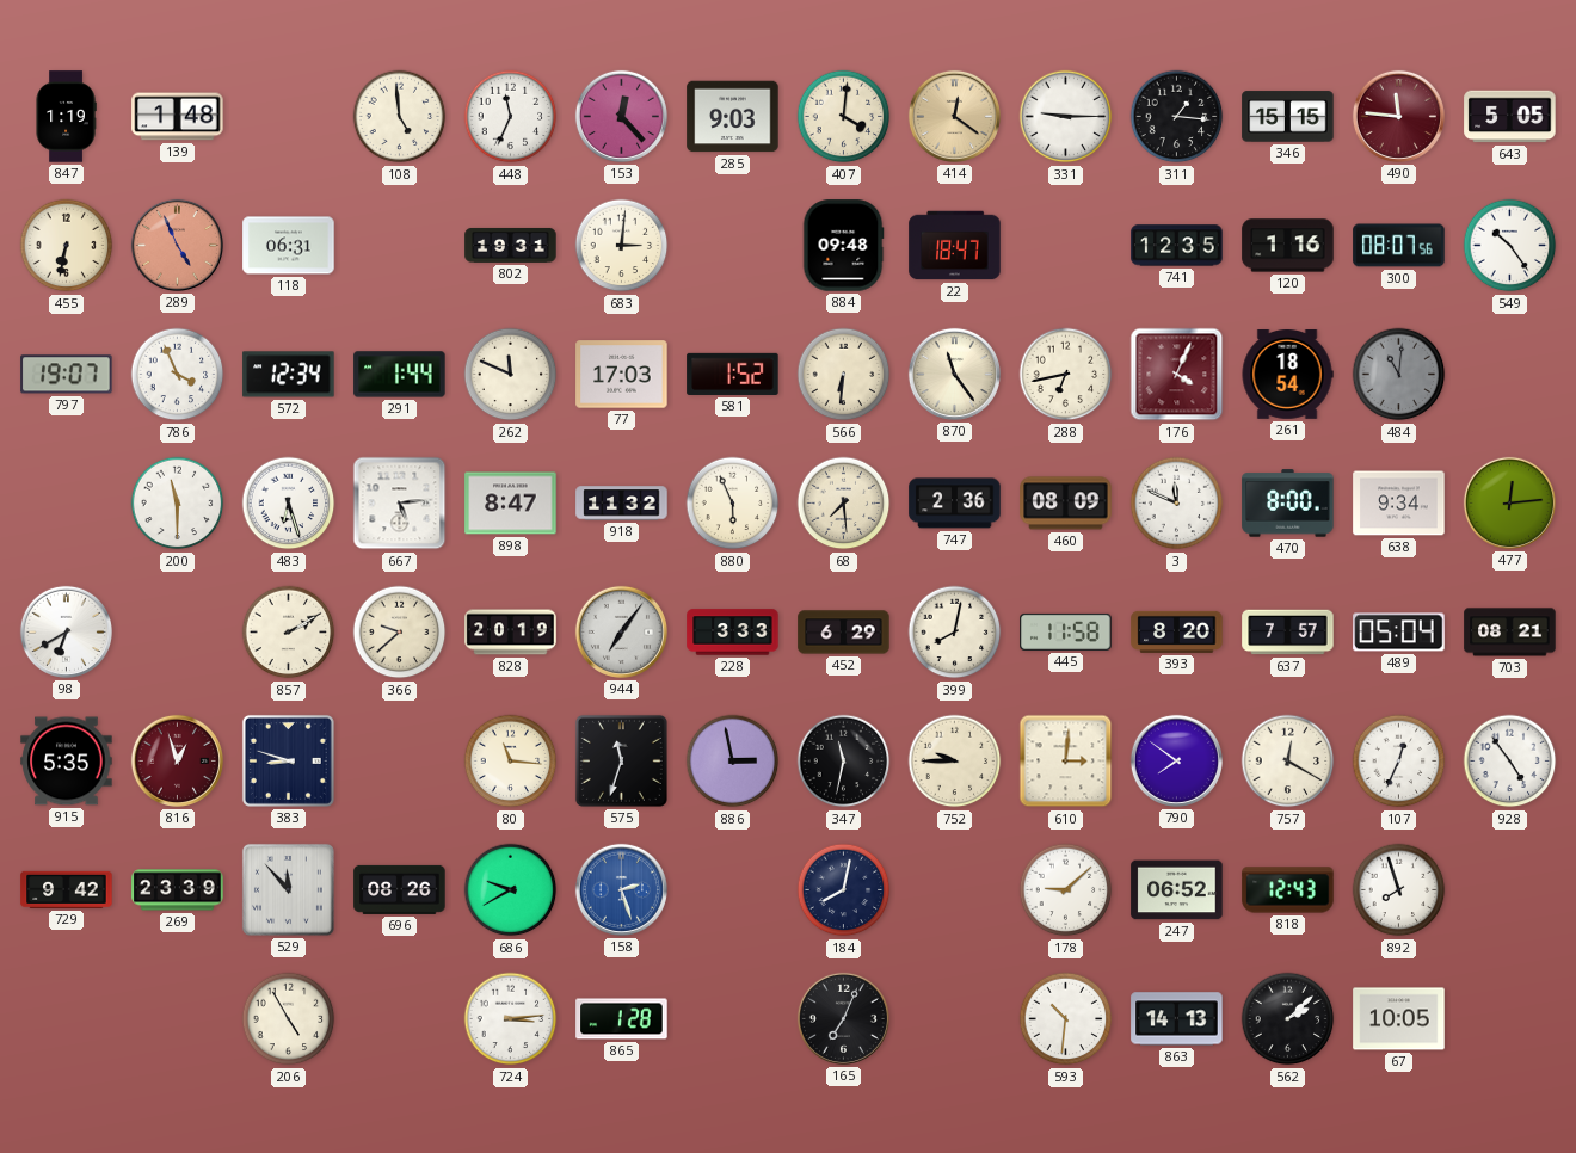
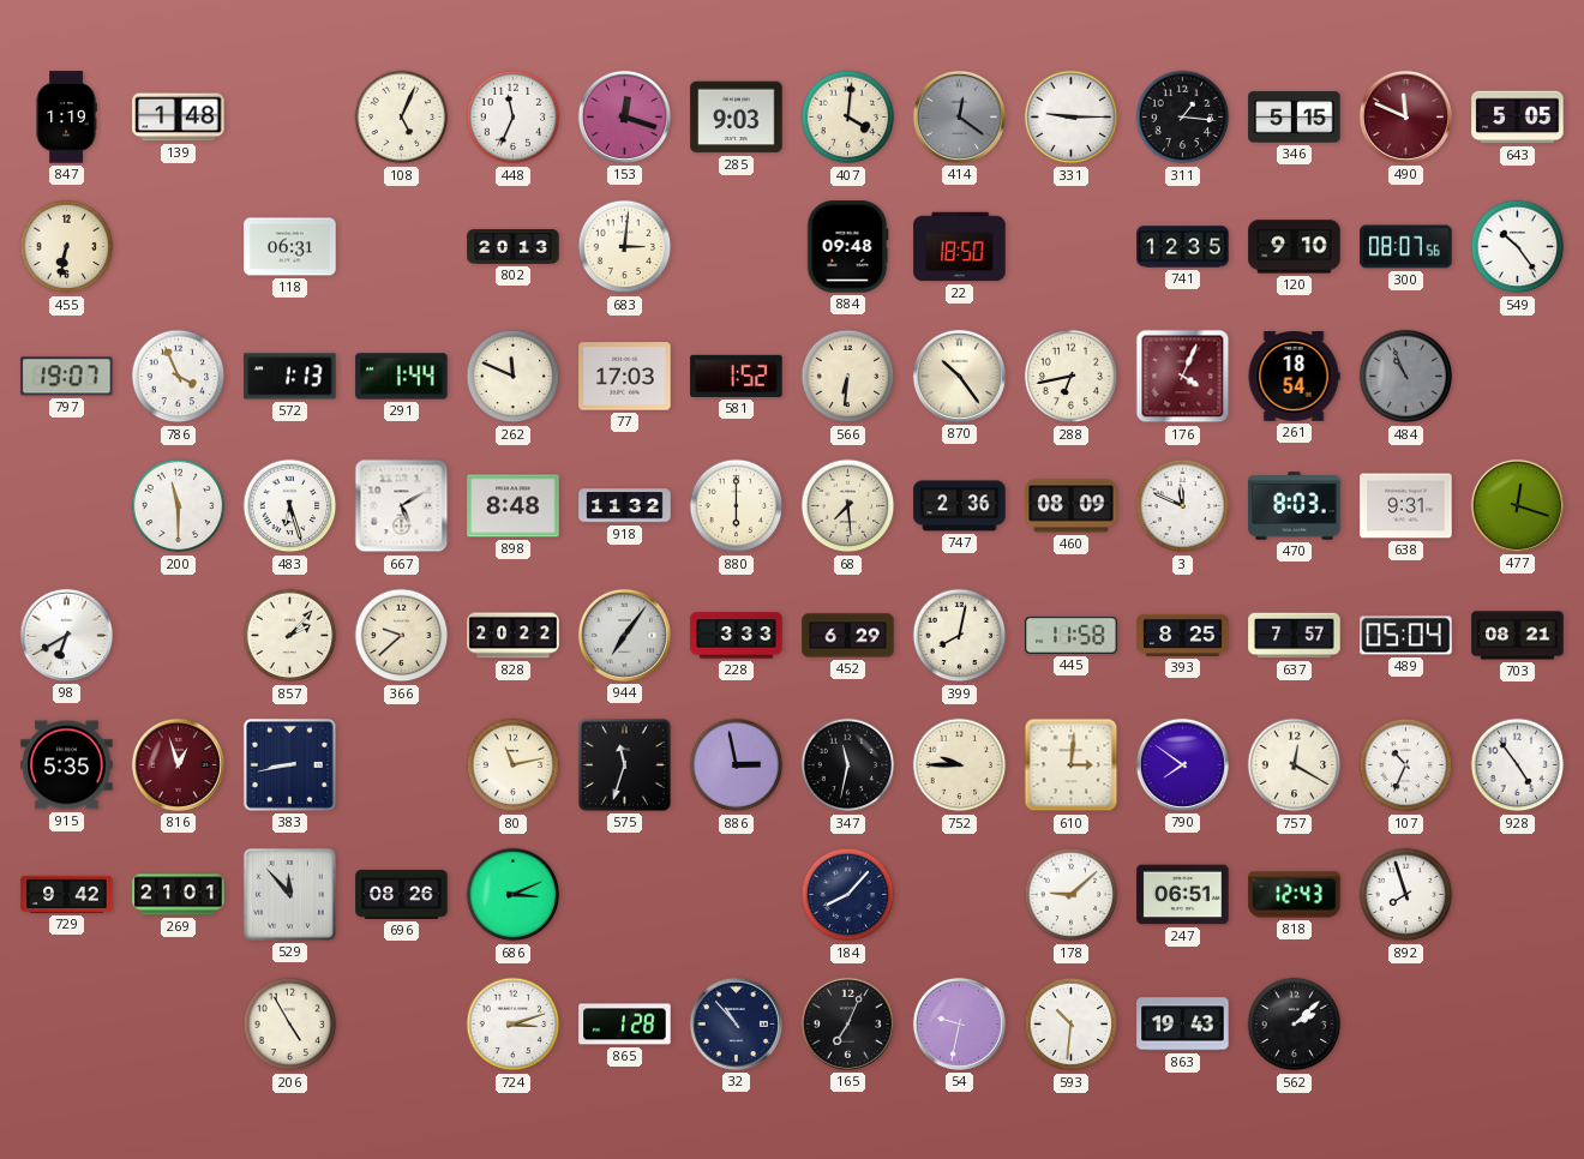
108: 4:59 -> 5:04
153: 12:23 -> 12:18
414 dial: champagne -> grey
346: 15:15 -> 5:15
490: 11:46 -> 11:49
289: 4:56 -> none
802: 19:31 -> 20:13
22: 18:47 -> 18:50
120: 1:16 -> 9:10
572: 12:34 -> 1:13
870: 11:24 -> 10:24
484: 11:01 -> 10:56
667: 5:14 -> 5:10
898: 8:47 -> 8:48
880: 5:56 -> 6:00
470: 8:00 -> 8:03
638: 9:34 -> 9:31
477: 12:14 -> 12:18
857: 2:10 -> 2:07
828: 20:19 -> 20:22
393: 8:20 -> 8:25
383: 8:48 -> 8:43
80: 11:16 -> 11:13
107: 12:34 -> 10:34
269: 23:39 -> 21:01
686: 9:40 -> 3:11
158: 2:27 -> none
184: 8:02 -> 8:07
247: 06:52 -> 06:51
724: 3:14 -> 3:12
32: none -> 10:53
54: none -> 9:32
863: 14:13 -> 19:43
67: 10:05 -> none
